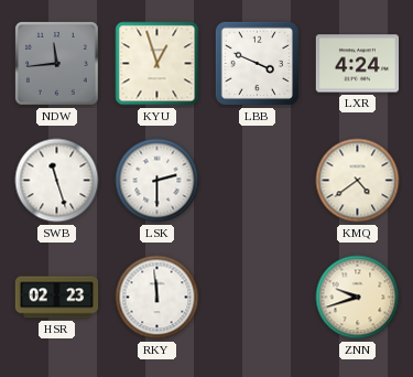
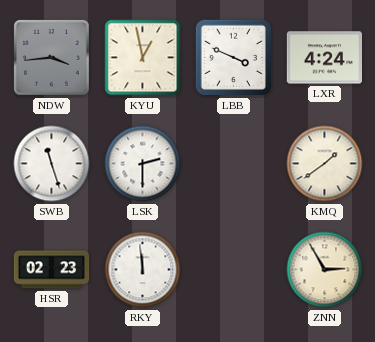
NDW: 11:44 -> 3:44
KYU: 12:57 -> 12:58
KMQ: 4:39 -> 1:39
ZNN: 9:42 -> 2:55
